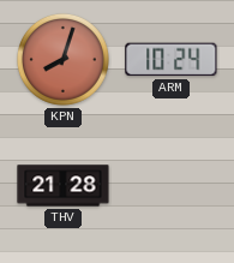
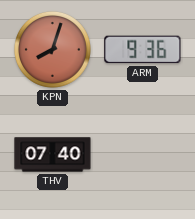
ARM: 10:24 -> 9:36
THV: 21:28 -> 07:40
